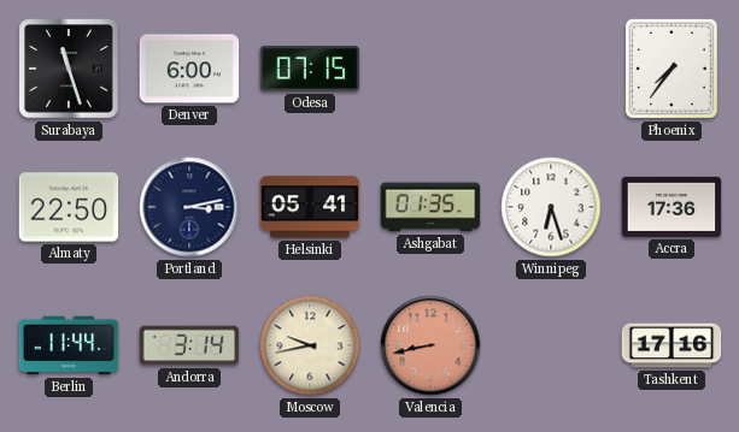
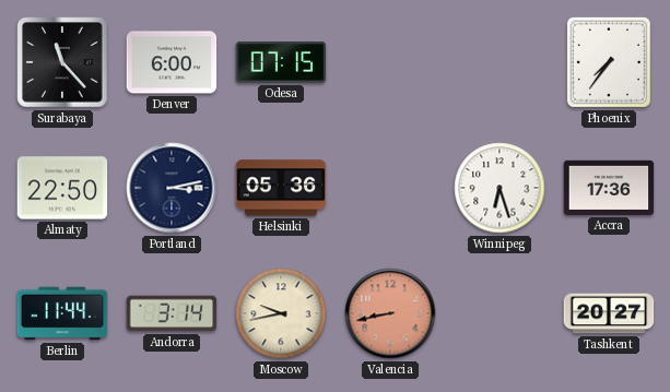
Surabaya: 11:27 -> 11:23
Helsinki: 05:41 -> 05:36
Ashgabat: 01:35 -> none
Tashkent: 17:16 -> 20:27
